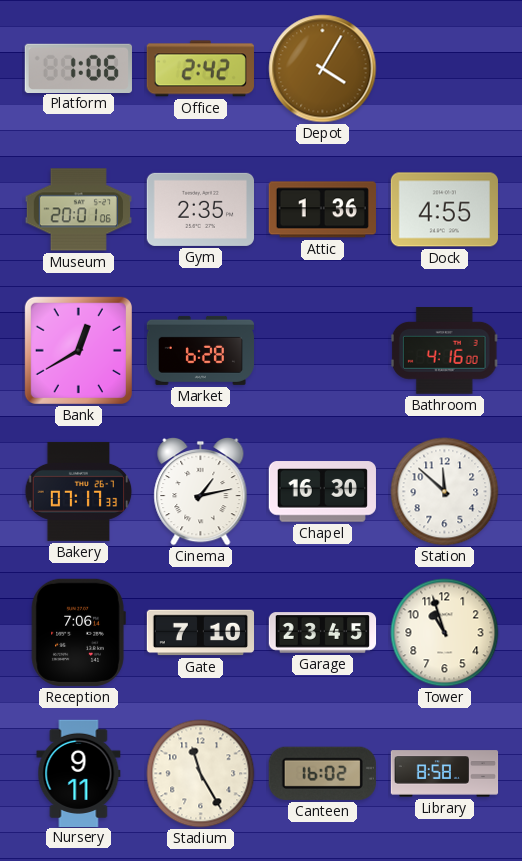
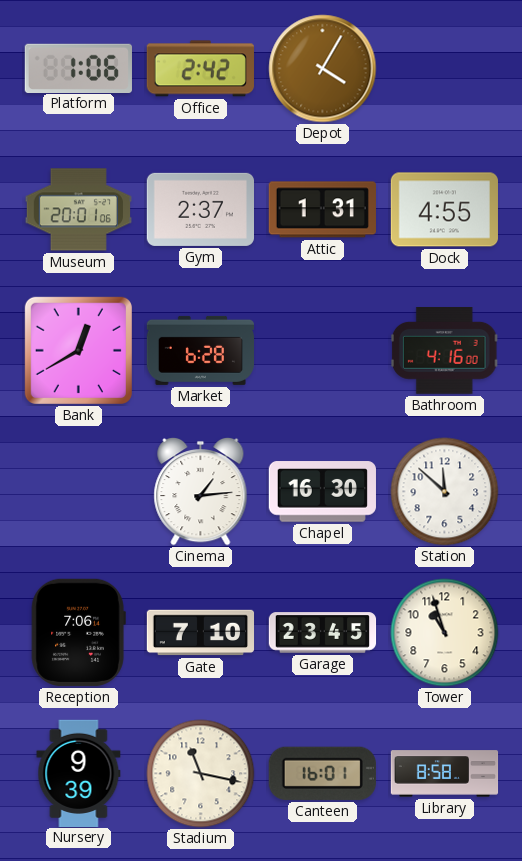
Gym: 2:35 -> 2:37
Attic: 1:36 -> 1:31
Bakery: 07:17 -> none
Cinema: 1:13 -> 1:14
Nursery: 9:11 -> 9:39
Stadium: 11:25 -> 11:17
Canteen: 16:02 -> 16:01
